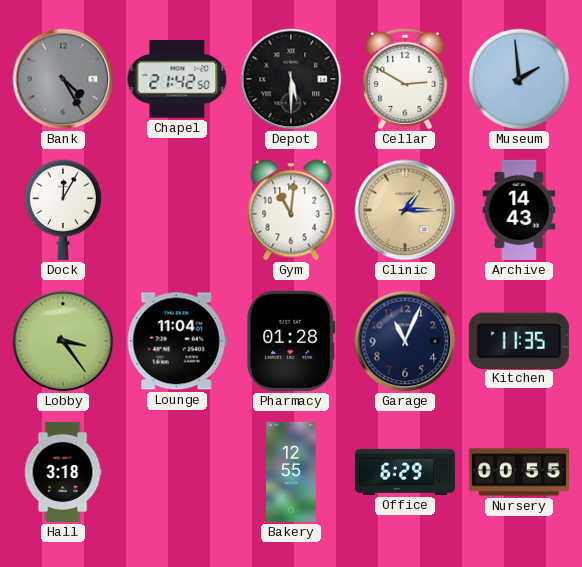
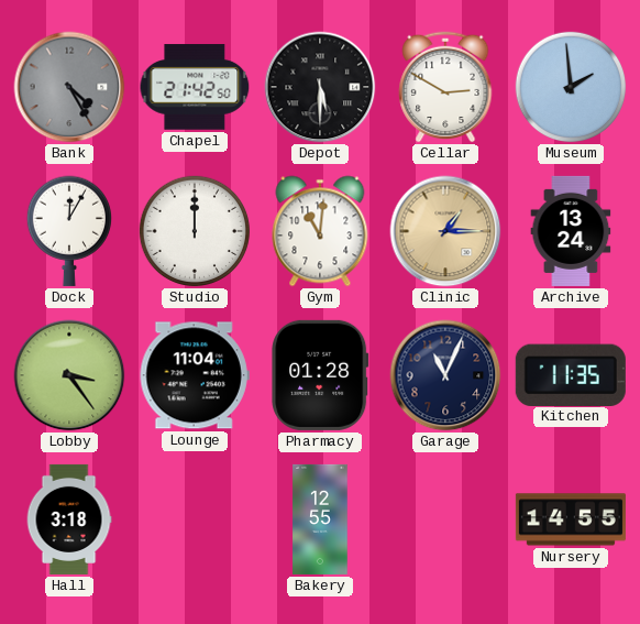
Studio: none -> 12:00
Archive: 14:43 -> 13:24
Office: 6:29 -> none
Nursery: 00:55 -> 14:55
